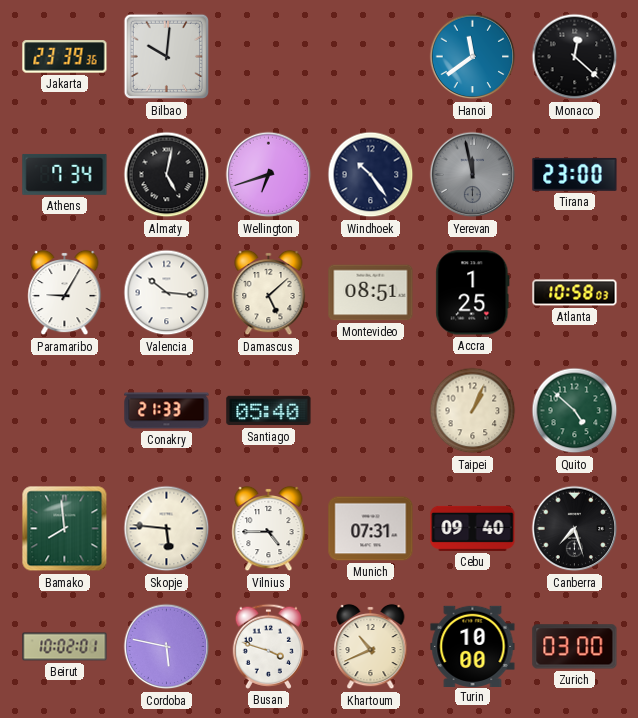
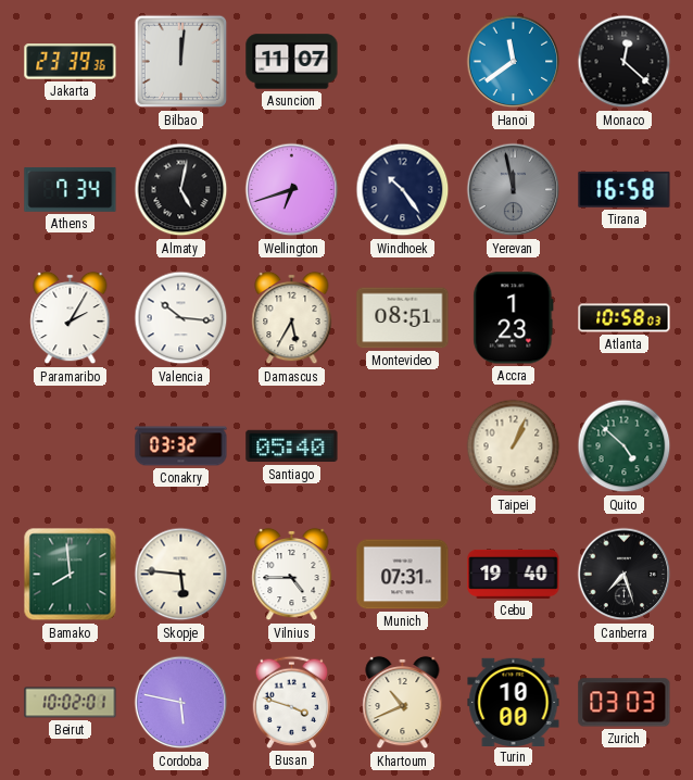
Bilbao: 10:01 -> 12:01
Asuncion: none -> 11:07
Tirana: 23:00 -> 16:58
Paramaribo: 9:05 -> 2:05
Damascus: 5:08 -> 5:35
Accra: 1:25 -> 1:23
Conakry: 21:33 -> 03:32
Cebu: 09:40 -> 19:40
Zurich: 03:00 -> 03:03
